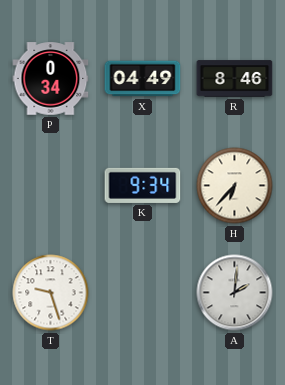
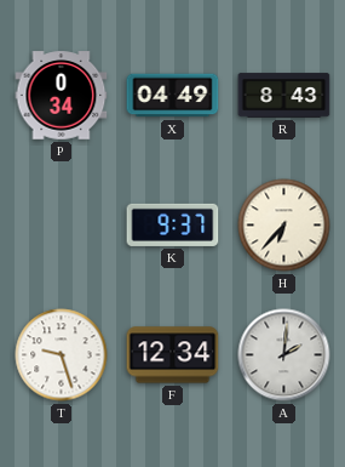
R: 8:46 -> 8:43
K: 9:34 -> 9:37
F: none -> 12:34
